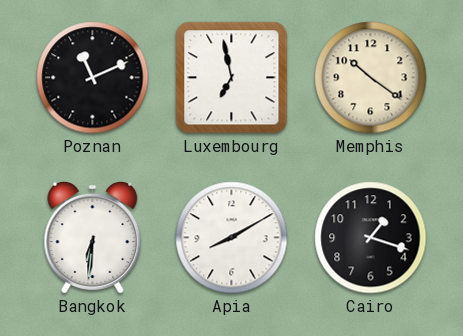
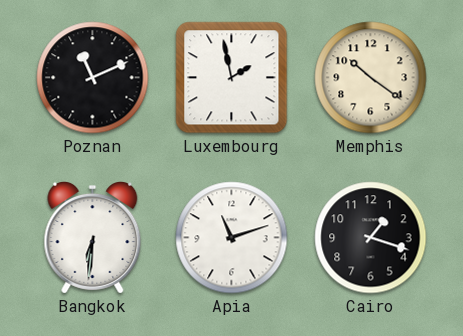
Luxembourg: 6:58 -> 1:58
Apia: 8:10 -> 11:12
